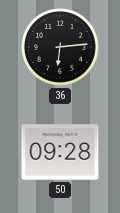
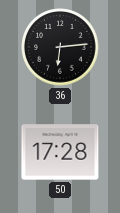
50: 09:28 -> 17:28
